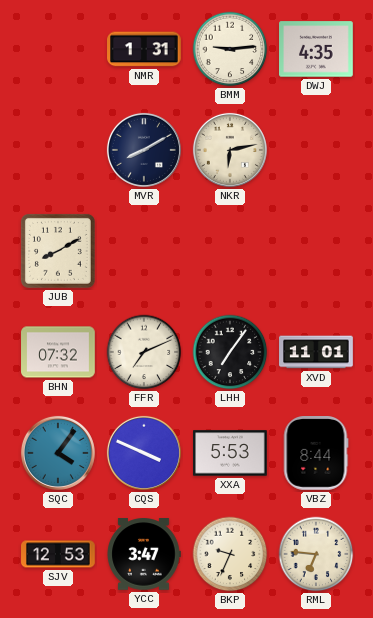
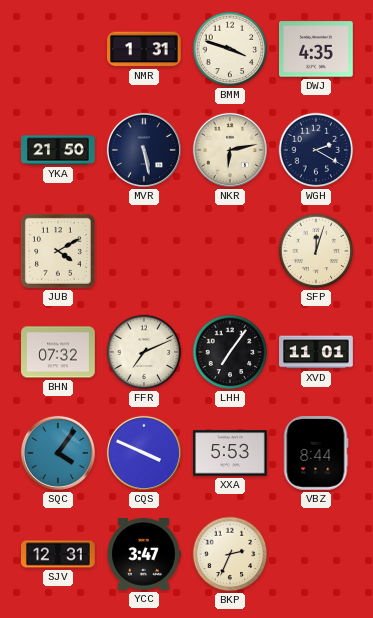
BMM: 9:14 -> 3:48
YKA: none -> 21:50
MVR: 8:10 -> 5:28
WGH: none -> 2:20
JUB: 8:10 -> 4:10
SFP: none -> 12:03
SJV: 12:53 -> 12:31
BKP: 9:34 -> 2:34
RML: 6:46 -> none
